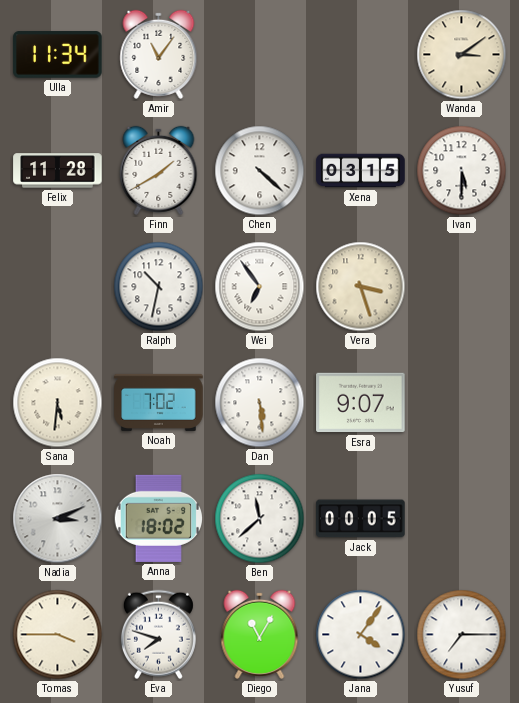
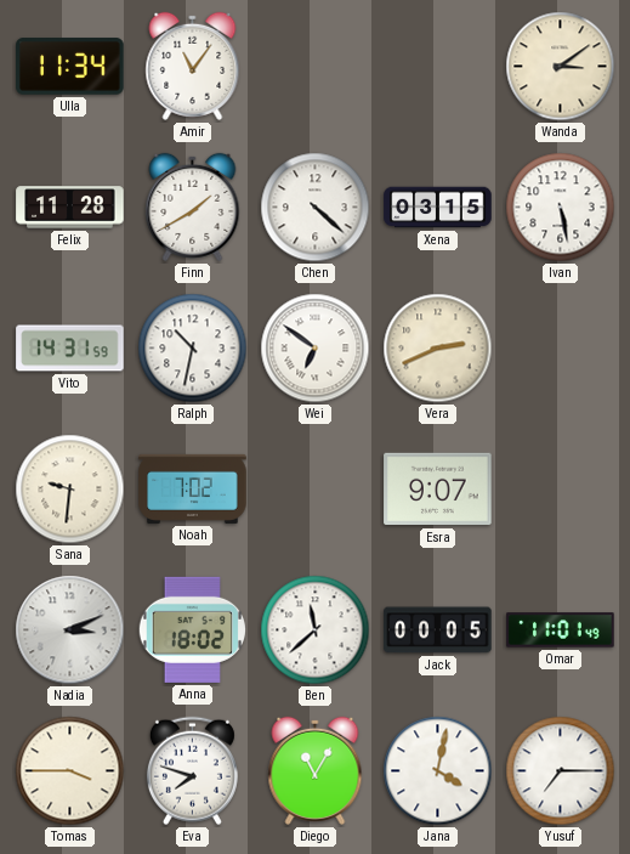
Ivan: 5:30 -> 5:28
Vito: none -> 14:31
Wei: 6:54 -> 6:51
Vera: 3:27 -> 2:41
Sana: 5:31 -> 9:31
Dan: 5:29 -> none
Omar: none -> 11:01
Jana: 4:06 -> 4:02
